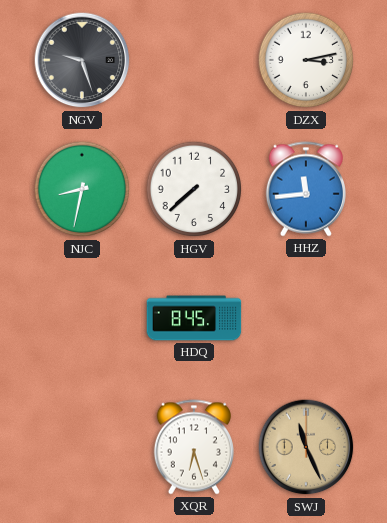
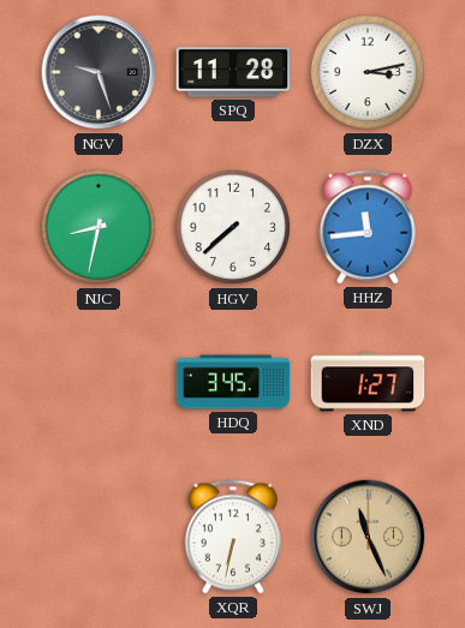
SPQ: none -> 11:28
HDQ: 8:45 -> 3:45
XND: none -> 1:27
XQR: 6:27 -> 6:32
